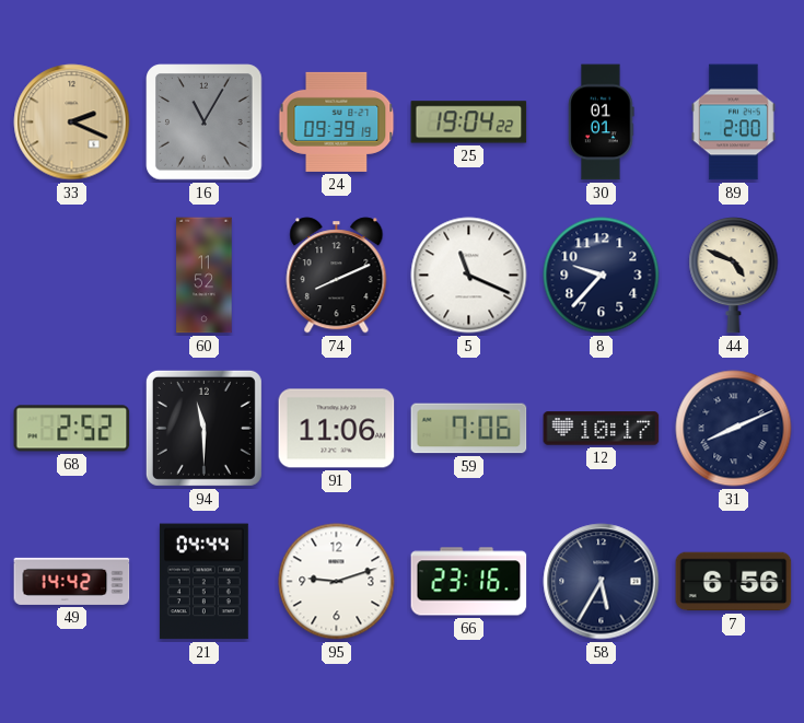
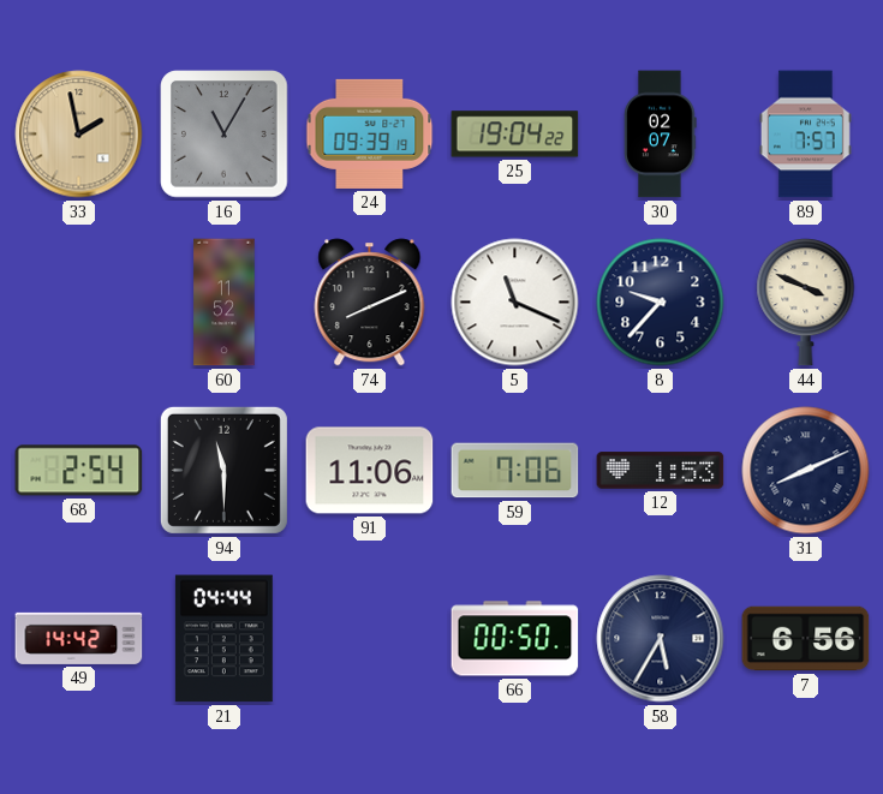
33: 2:19 -> 1:58
30: 01:01 -> 02:07
89: 2:00 -> 7:57
44: 4:49 -> 3:49
68: 2:52 -> 2:54
12: 10:17 -> 1:53
95: 9:12 -> none
66: 23:16 -> 00:50
